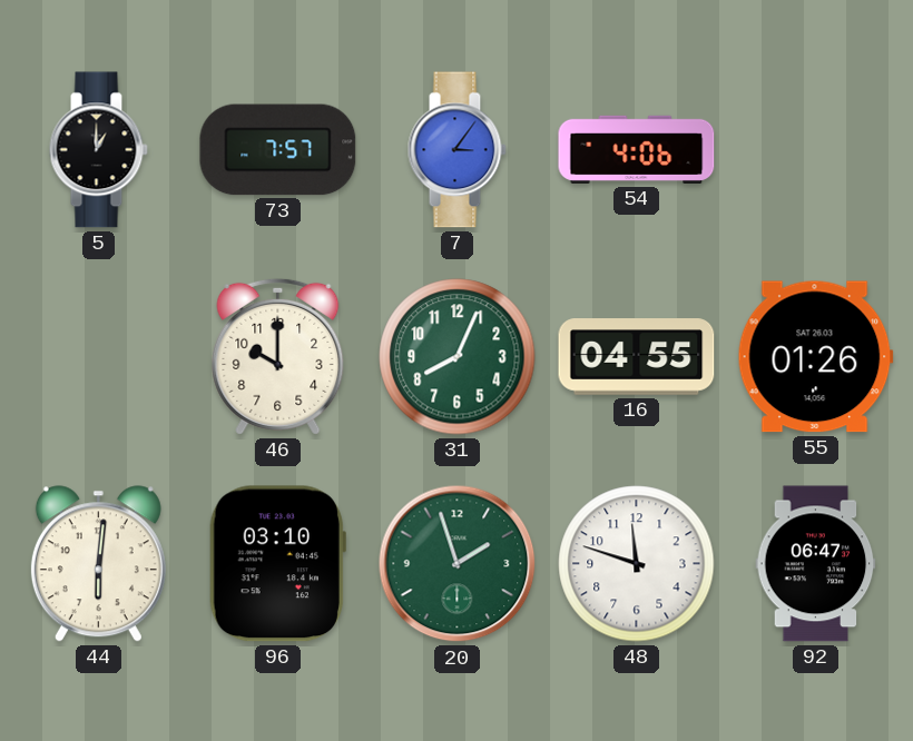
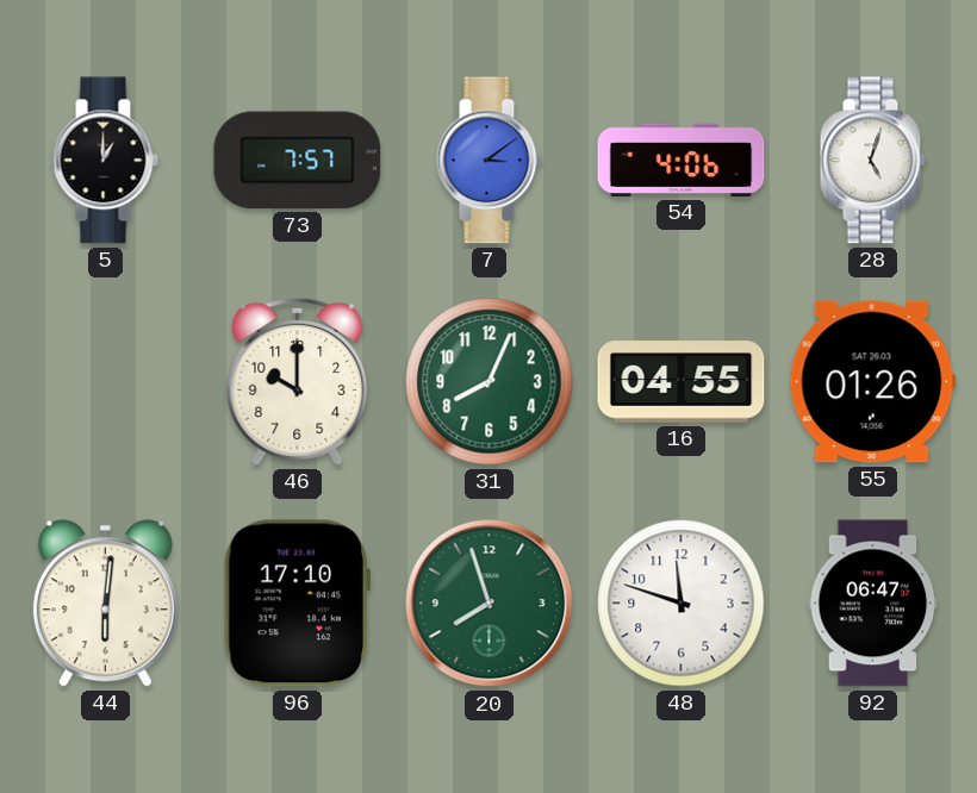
7: 3:06 -> 3:09
28: none -> 5:03
96: 03:10 -> 17:10
20: 1:57 -> 7:57
